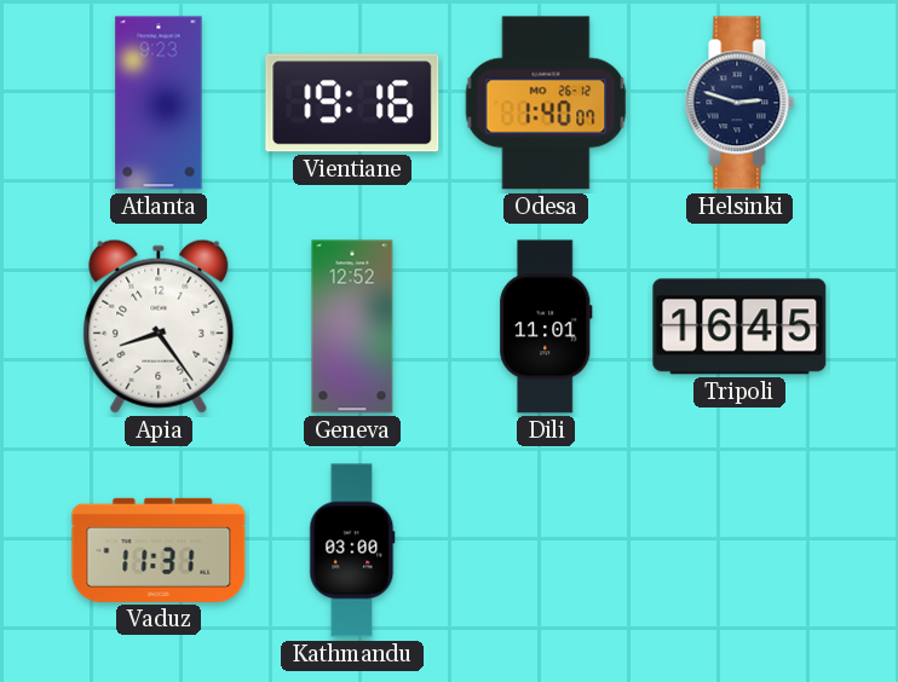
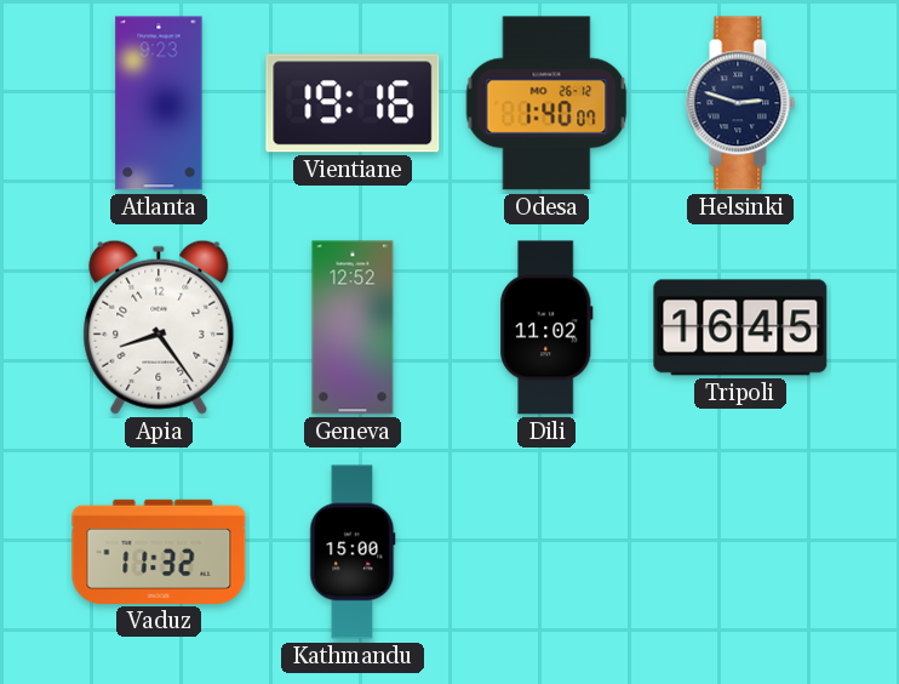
Dili: 11:01 -> 11:02
Vaduz: 11:31 -> 11:32
Kathmandu: 03:00 -> 15:00
